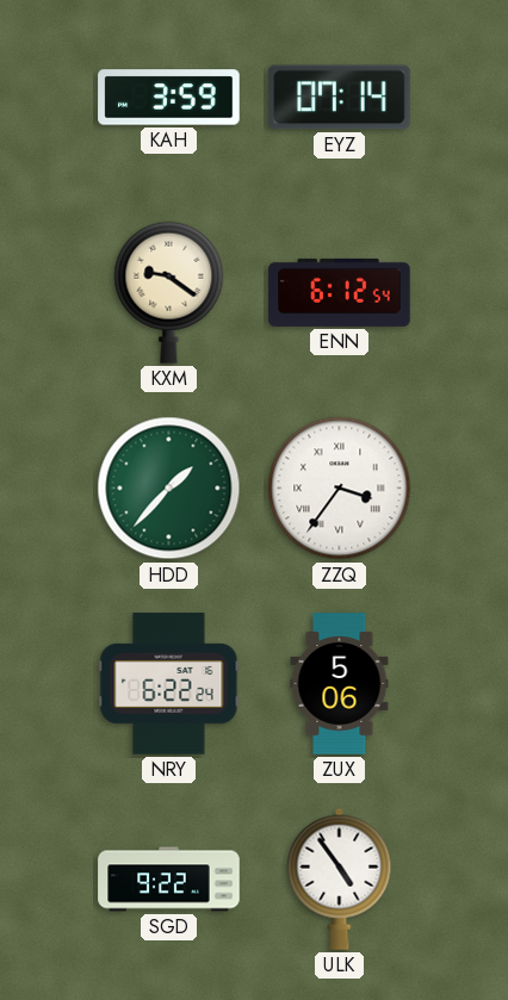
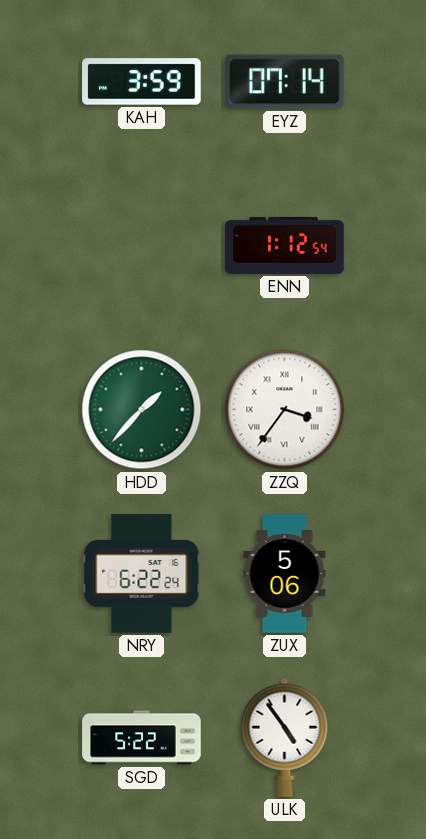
KXM: 9:21 -> none
ENN: 6:12 -> 1:12
SGD: 9:22 -> 5:22
